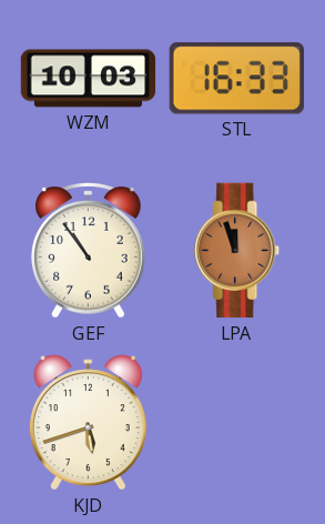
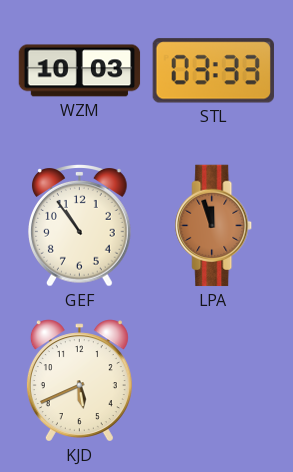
STL: 16:33 -> 03:33
KJD: 5:42 -> 5:41
